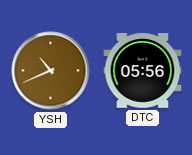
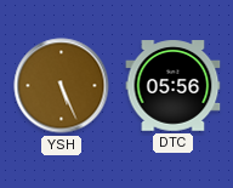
YSH: 10:41 -> 5:26
